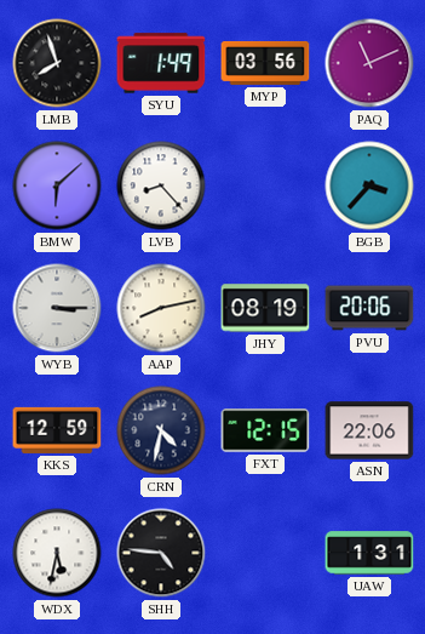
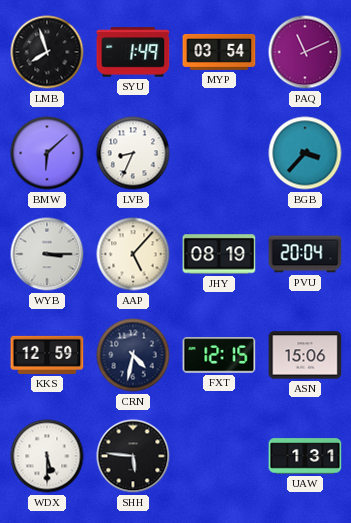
MYP: 03:56 -> 03:54
LVB: 8:23 -> 8:34
AAP: 8:13 -> 5:07
PVU: 20:06 -> 20:04
ASN: 22:06 -> 15:06
WDX: 5:32 -> 5:30
SHH: 4:46 -> 5:46
